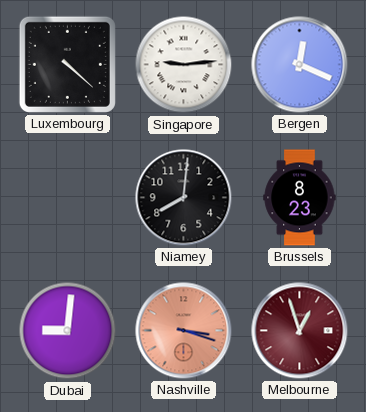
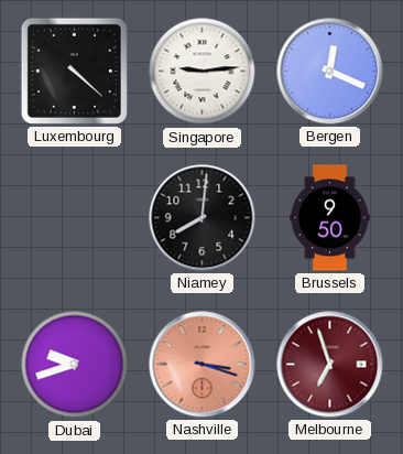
Brussels: 8:23 -> 9:50
Dubai: 9:01 -> 9:42
Melbourne: 12:57 -> 6:57
